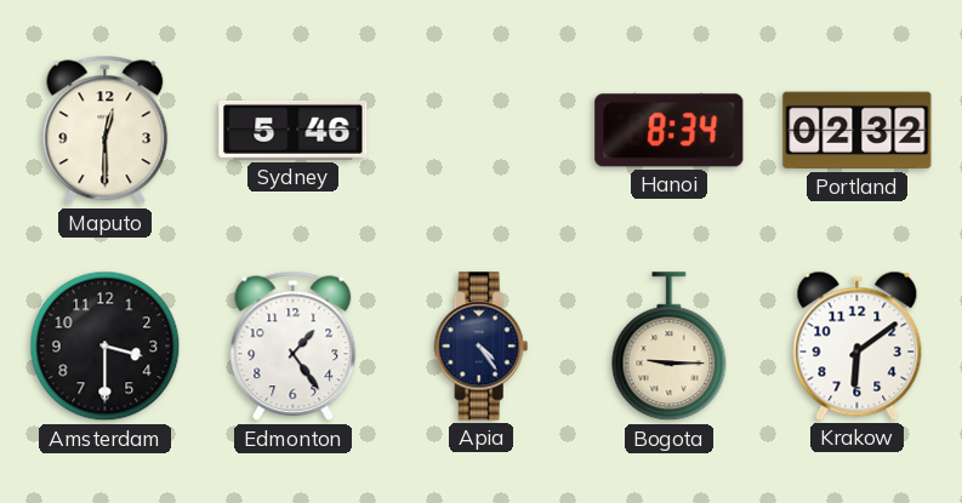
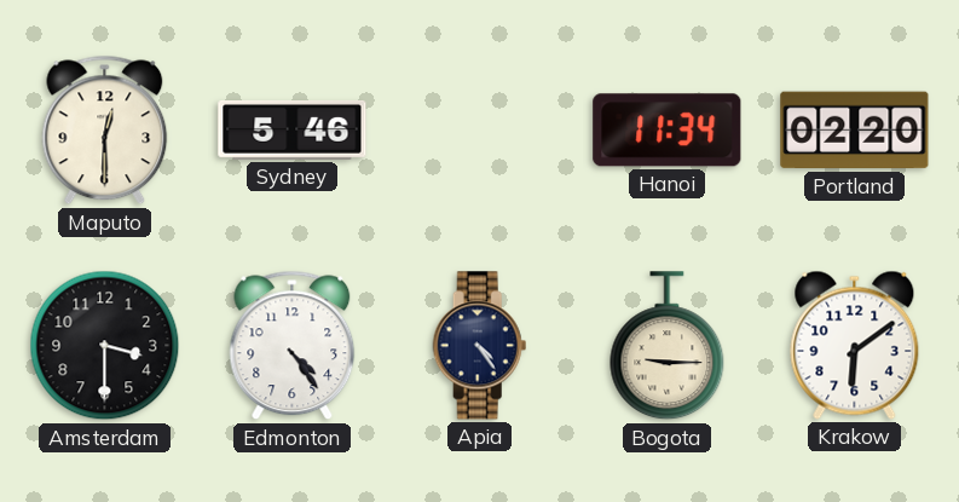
Hanoi: 8:34 -> 11:34
Portland: 02:32 -> 02:20
Edmonton: 1:24 -> 4:24
